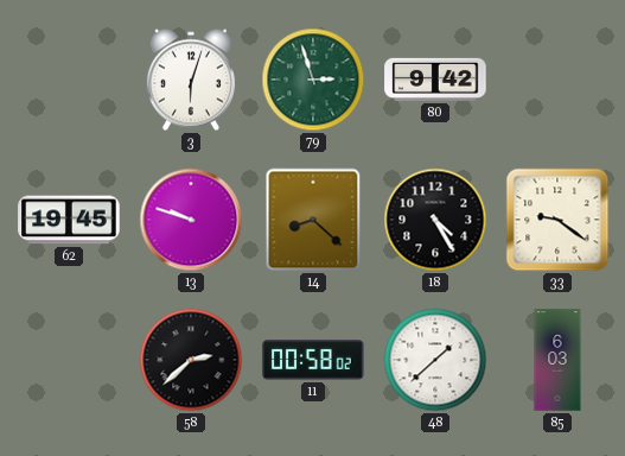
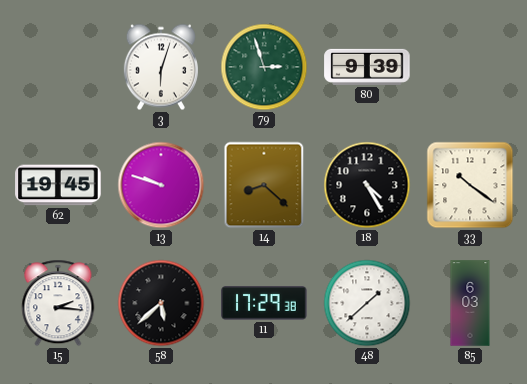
80: 9:42 -> 9:39
33: 9:21 -> 10:21
15: none -> 2:16
58: 2:38 -> 5:38
11: 00:58 -> 17:29
